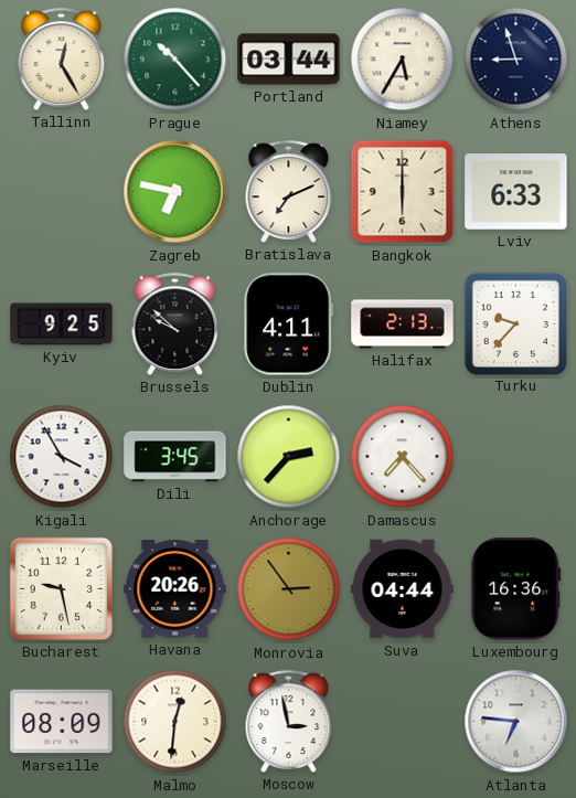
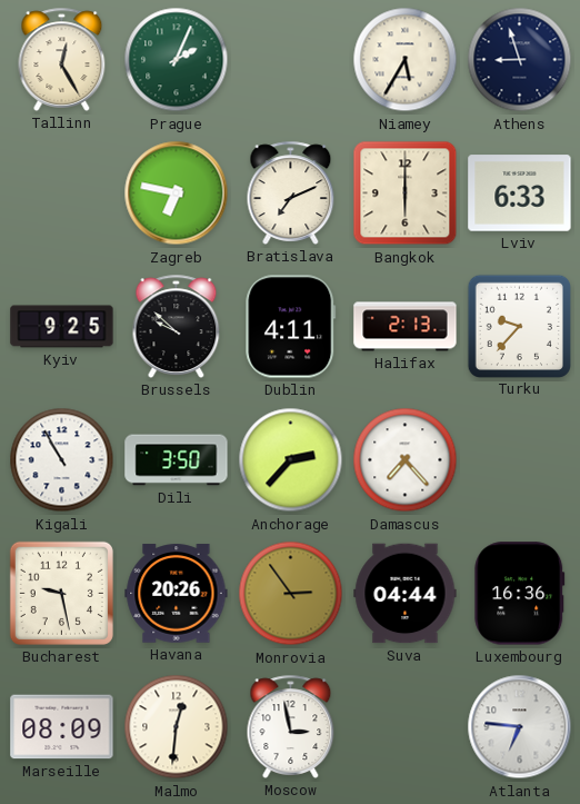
Prague: 10:23 -> 2:04
Portland: 03:44 -> none
Kigali: 3:55 -> 10:55
Dili: 3:45 -> 3:50
